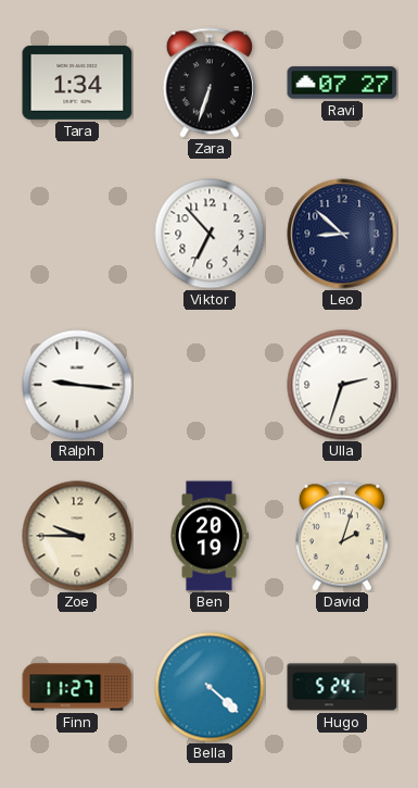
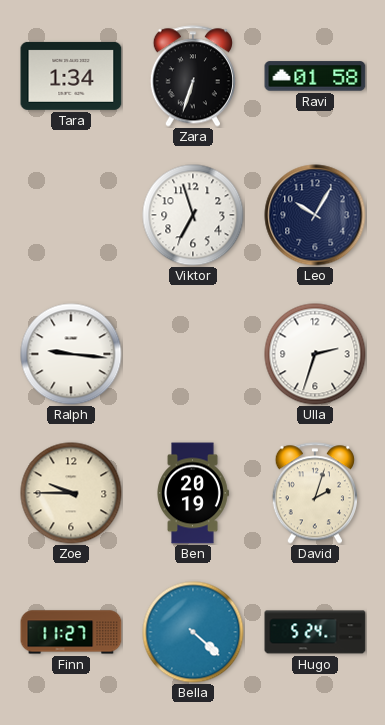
Ravi: 07:27 -> 01:58
Viktor: 6:53 -> 6:57
Leo: 8:52 -> 10:05
